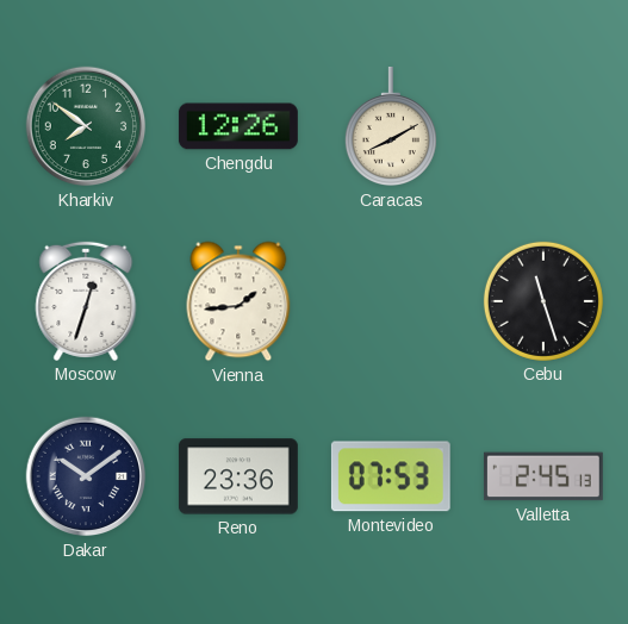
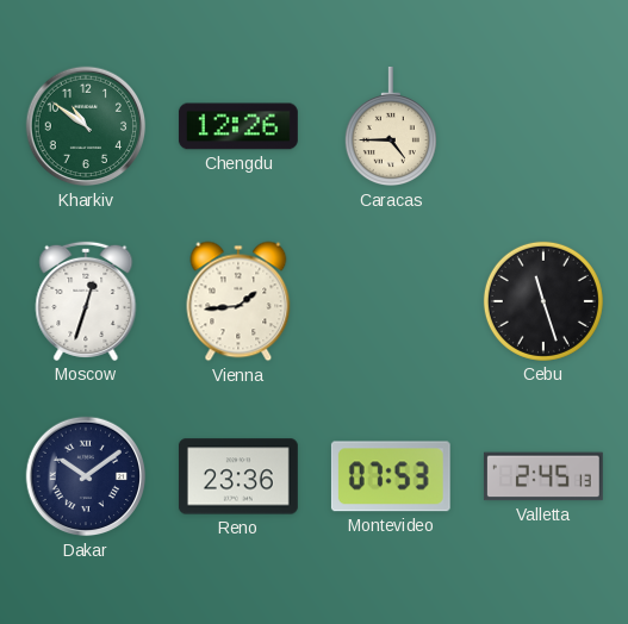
Kharkiv: 7:51 -> 10:51
Caracas: 8:10 -> 4:45
